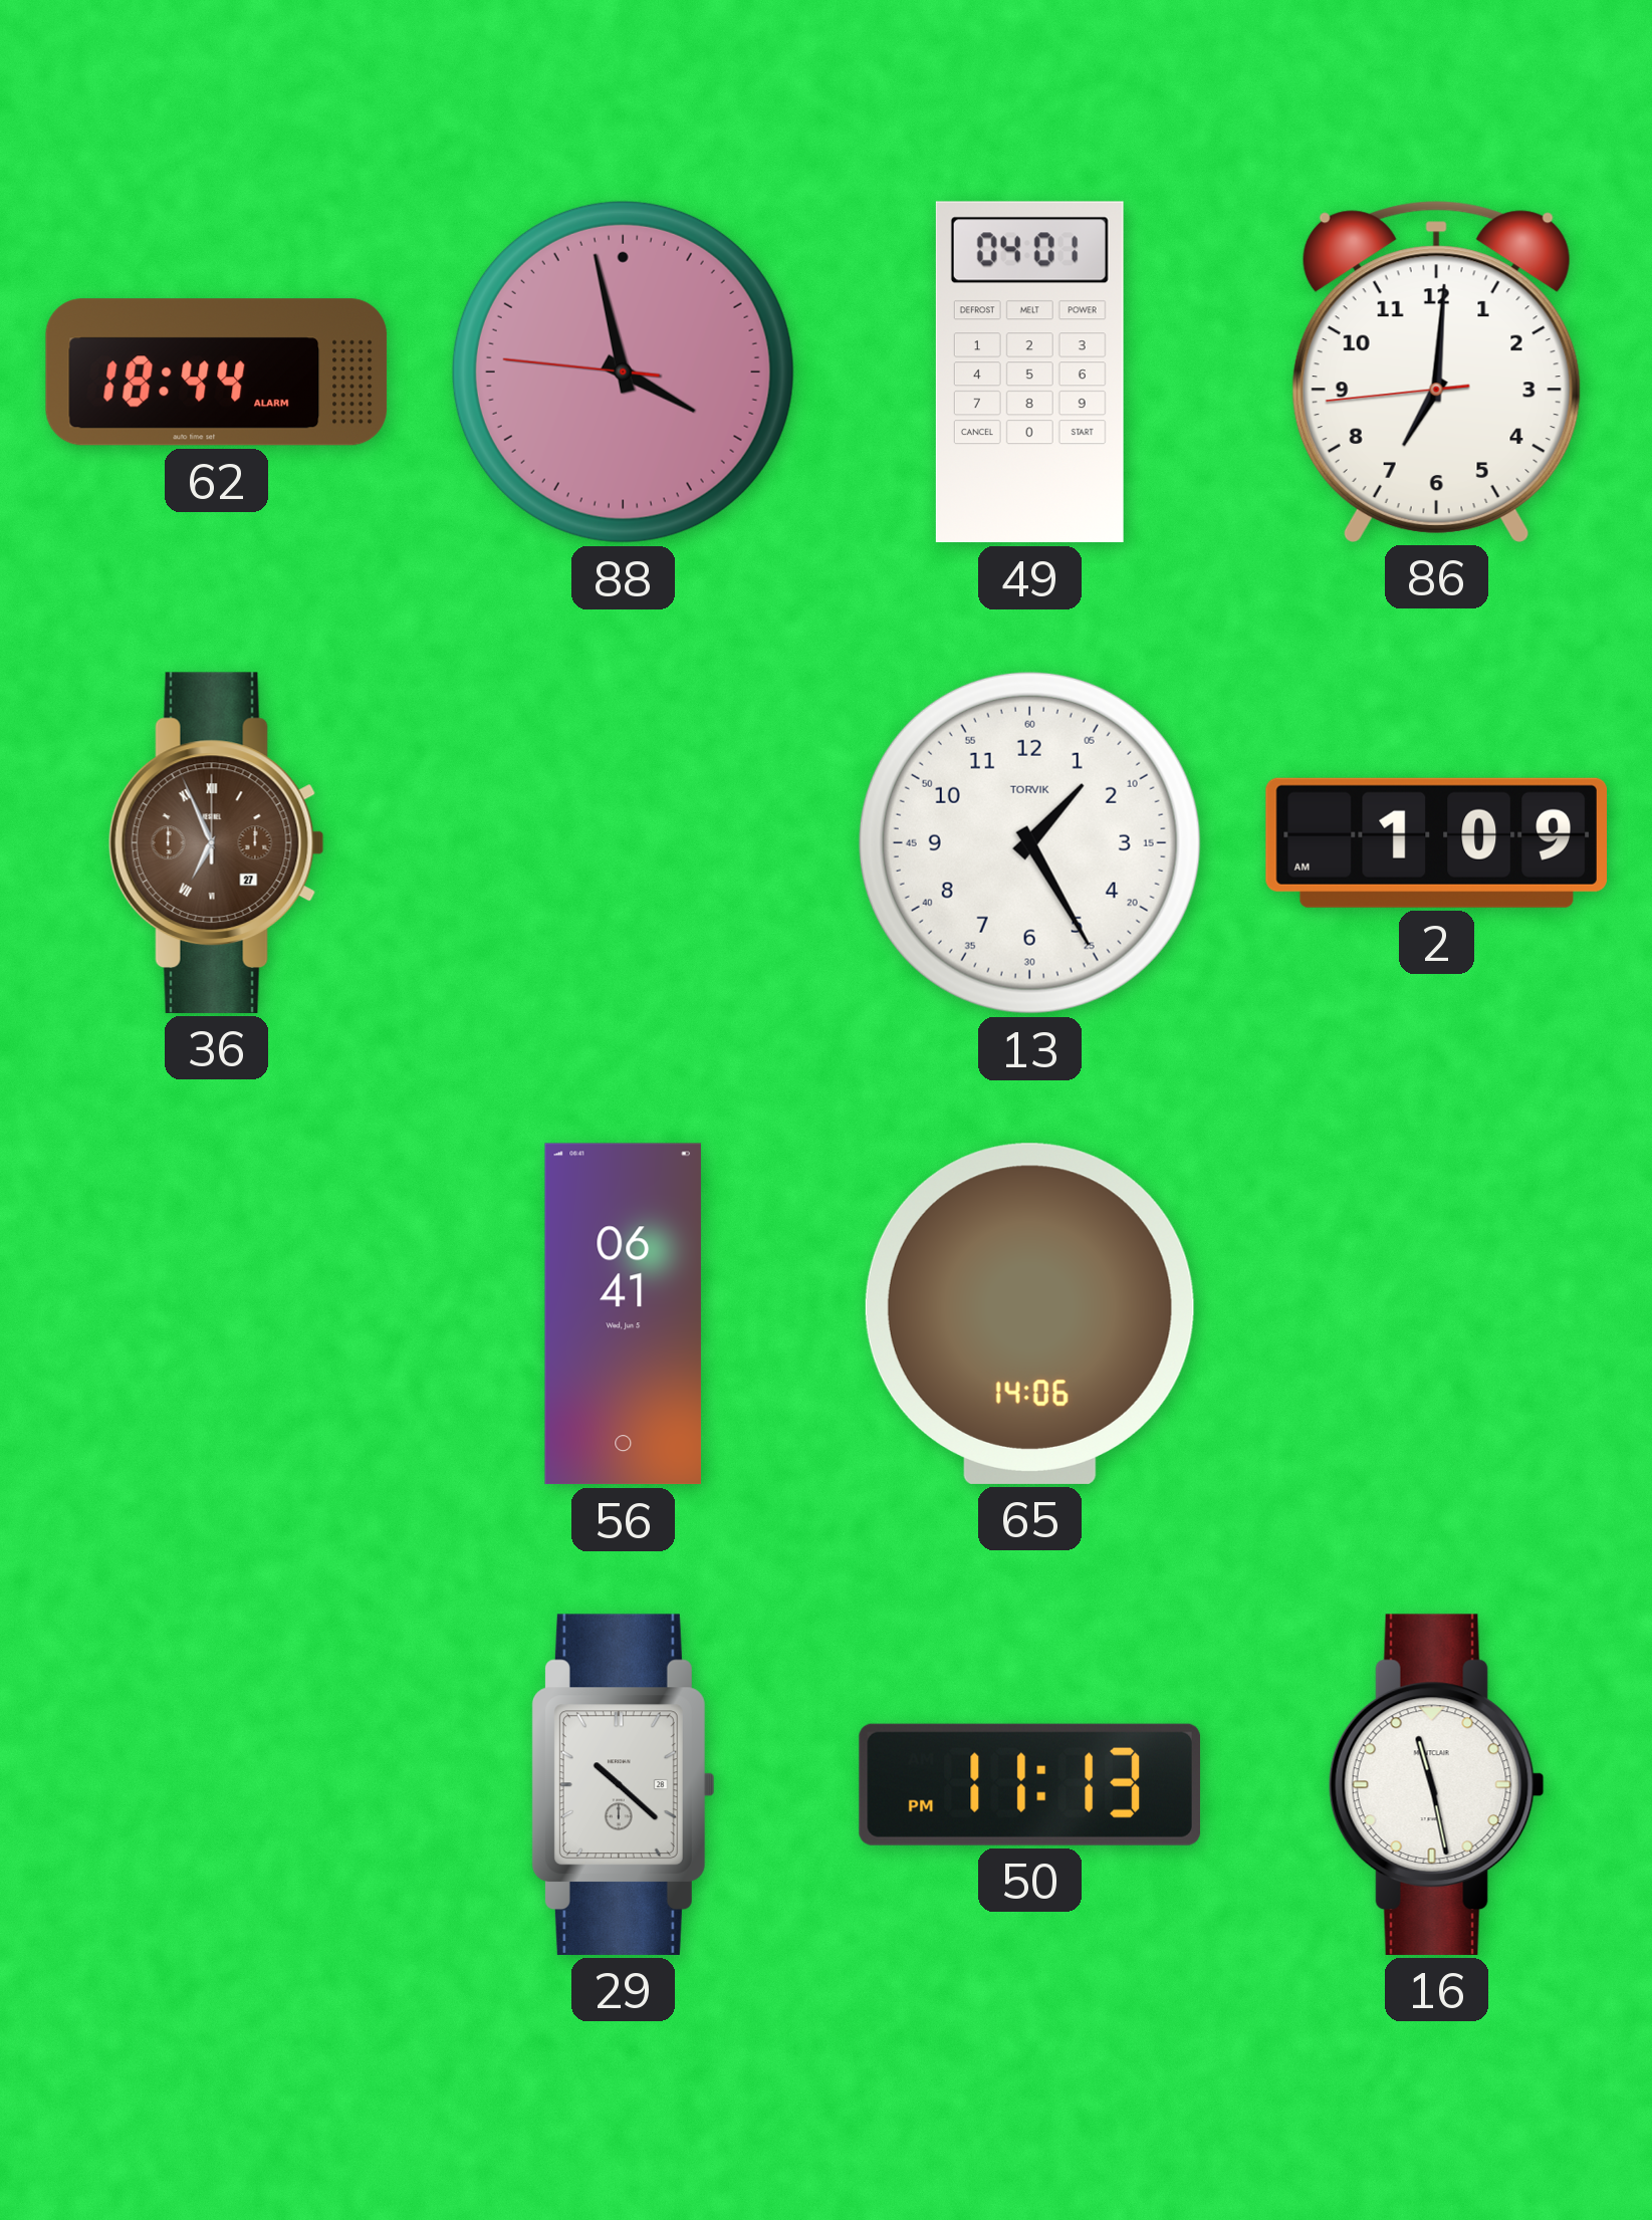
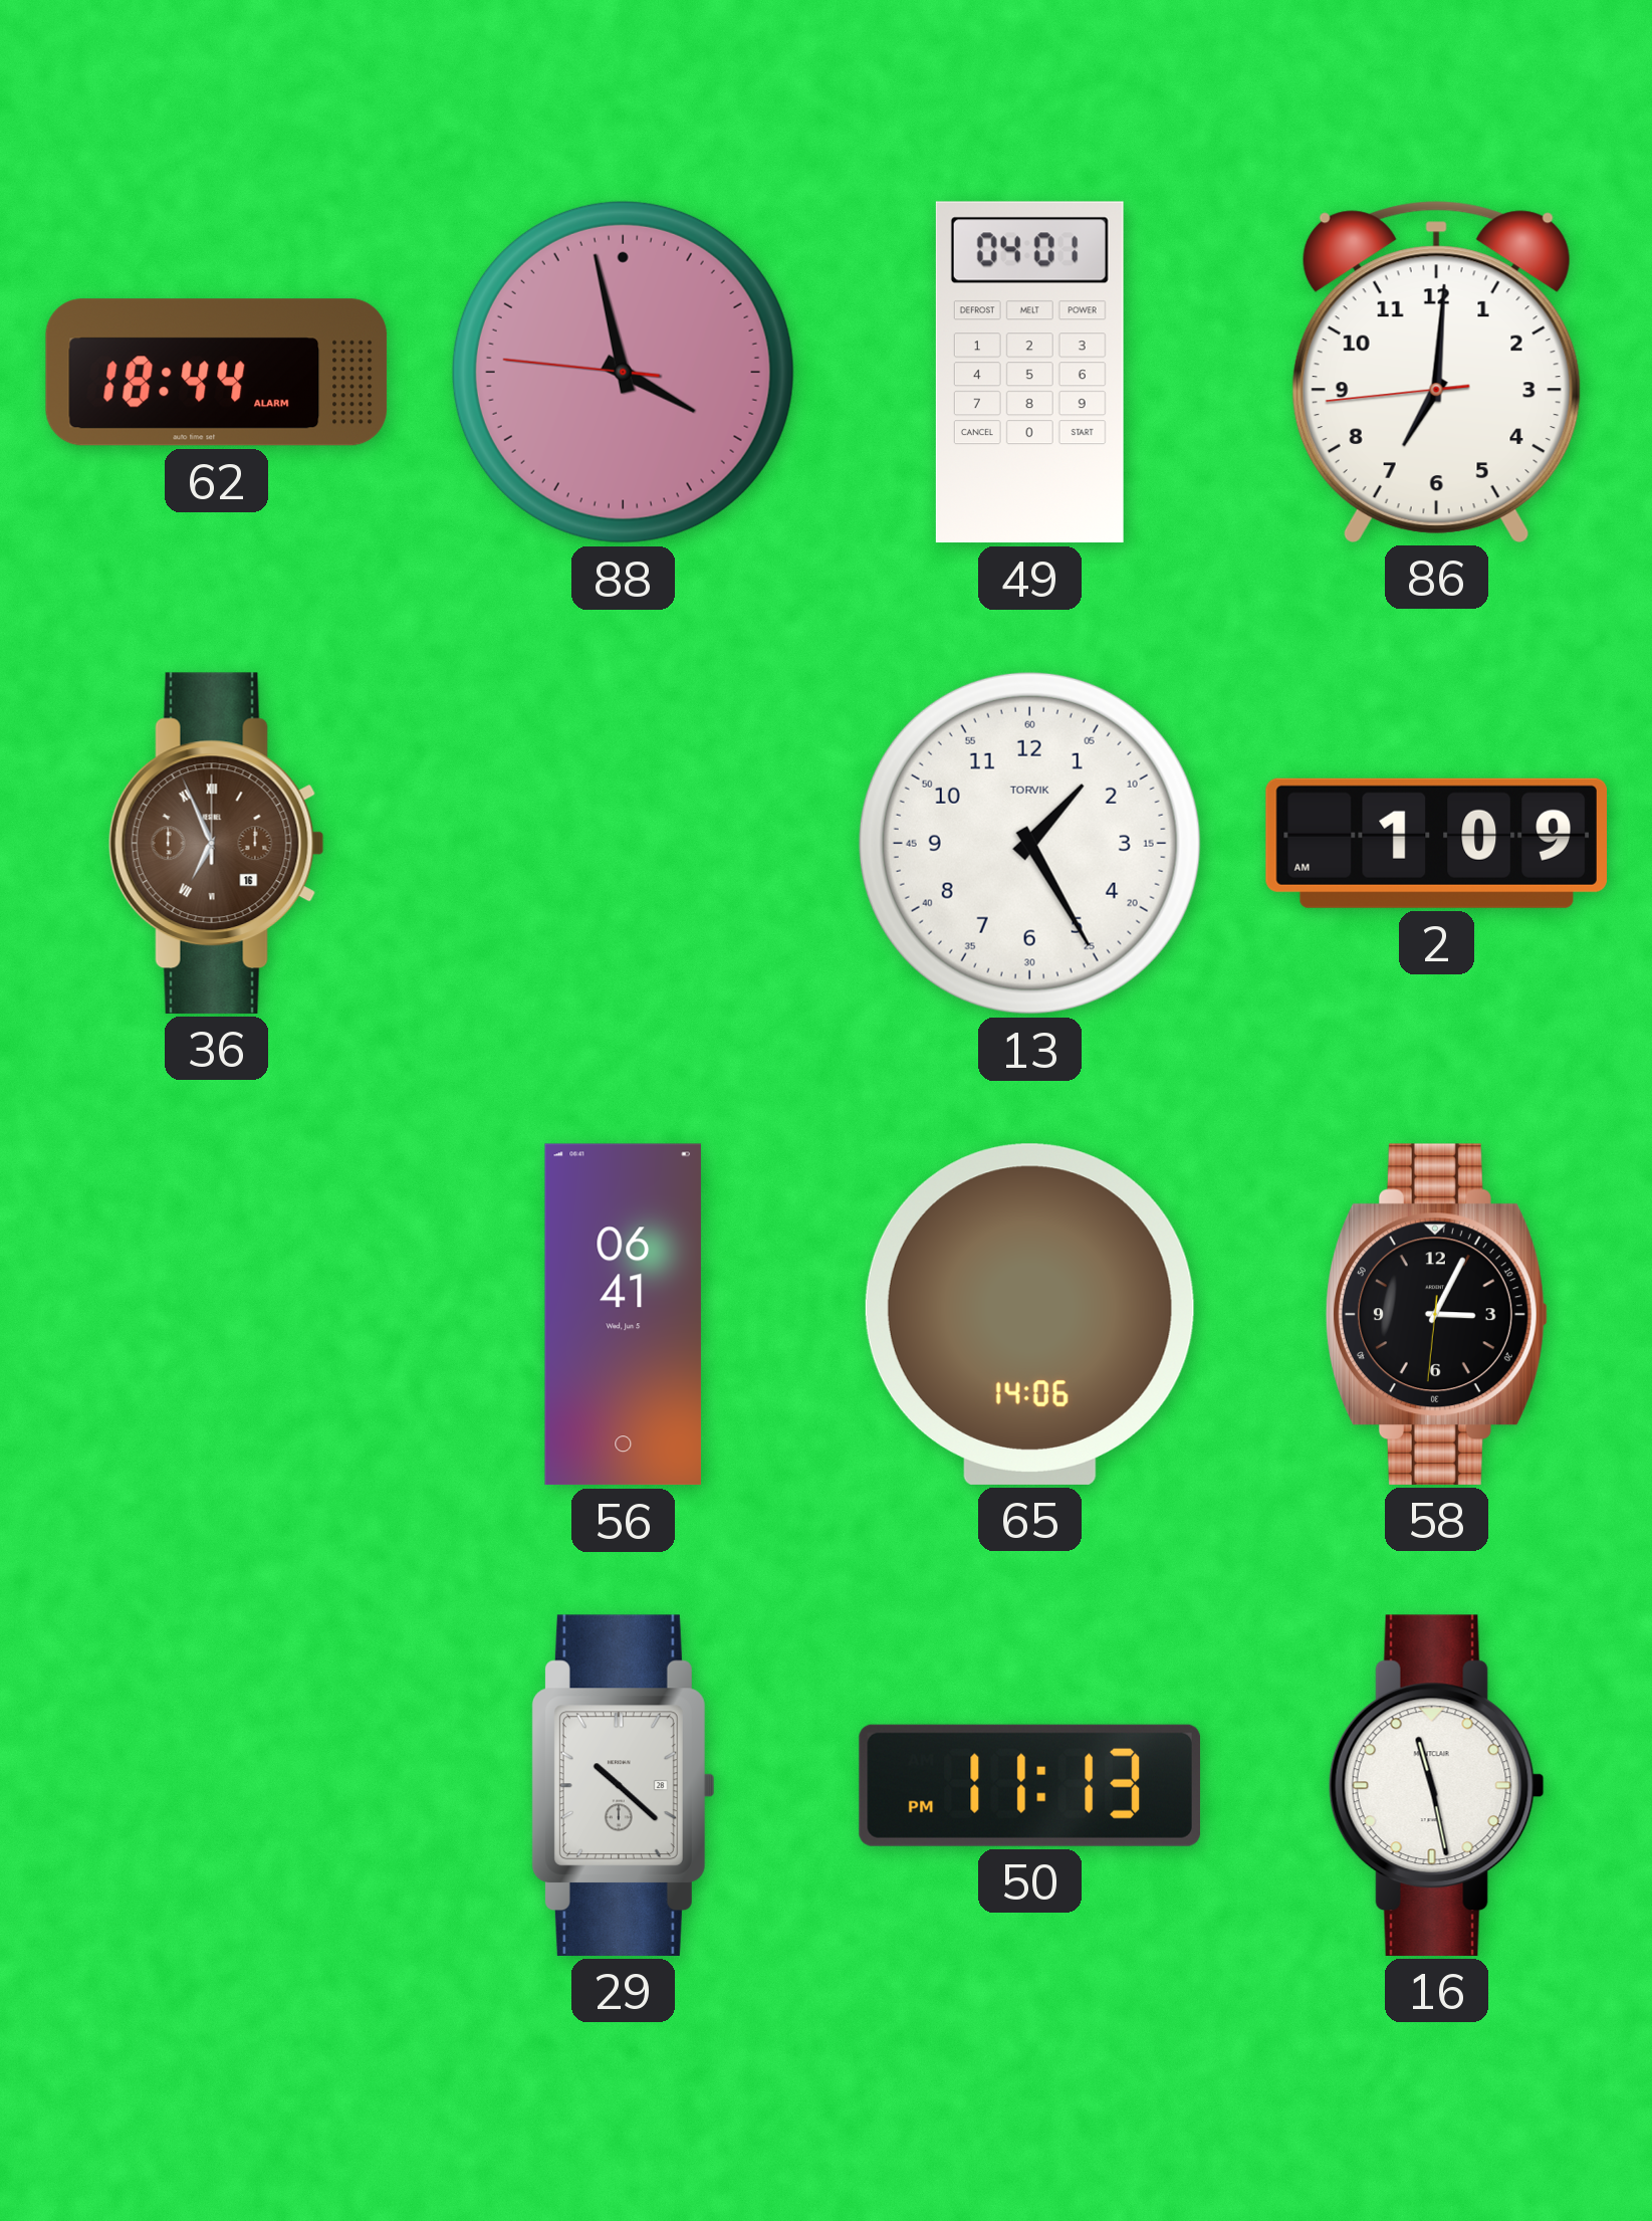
36 date: 27 -> 16
58: none -> 3:04
